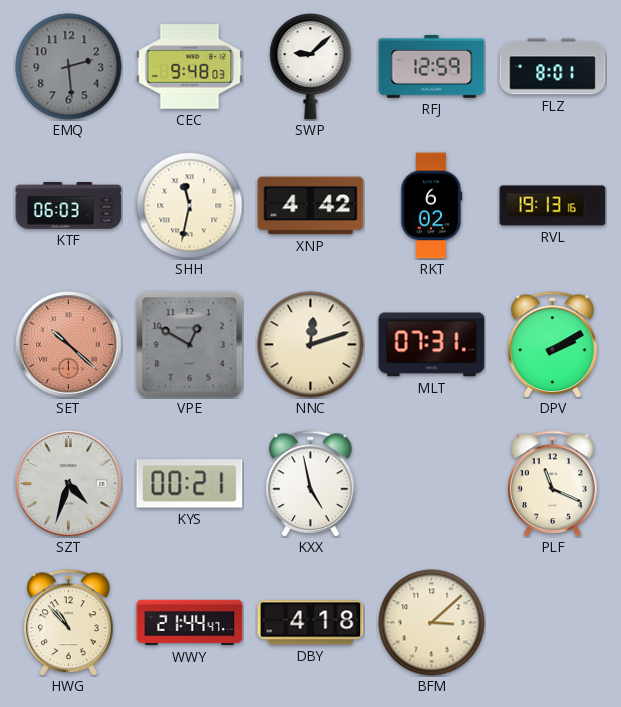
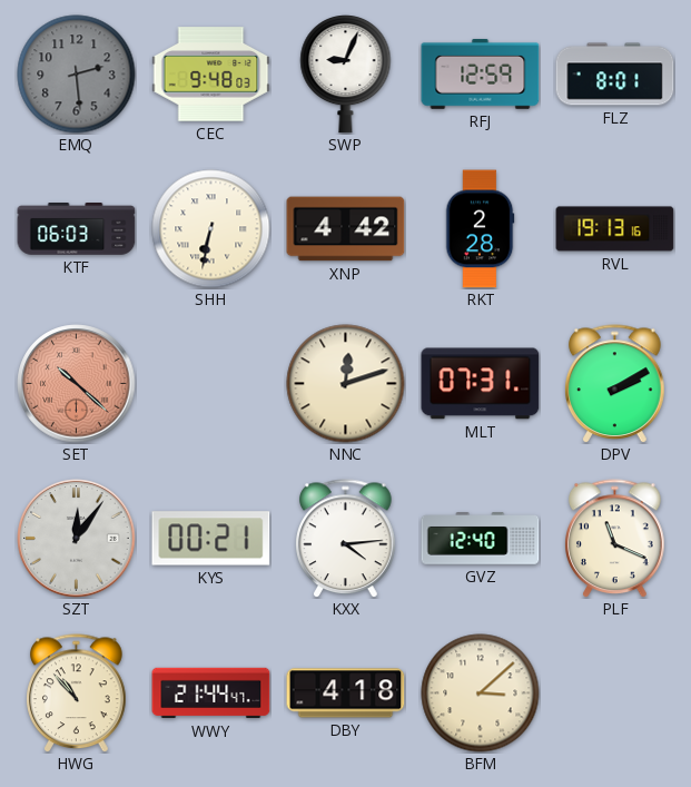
SWP: 9:08 -> 9:04
SHH: 11:32 -> 6:32
RKT: 6:02 -> 2:28
VPE: 12:50 -> none
SZT: 4:33 -> 12:06
KXX: 4:58 -> 4:14
GVZ: none -> 12:40
